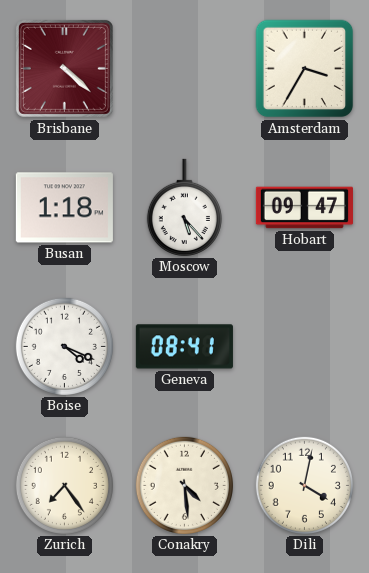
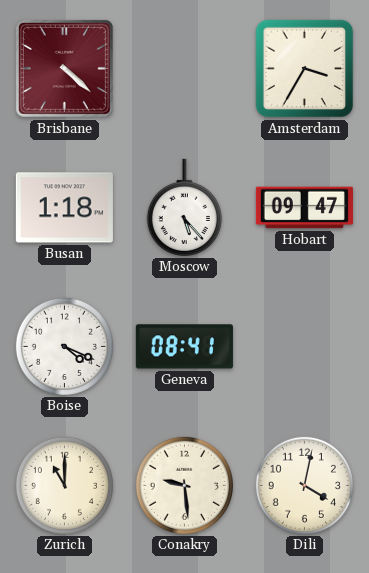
Zurich: 7:24 -> 11:00
Conakry: 4:29 -> 9:29
